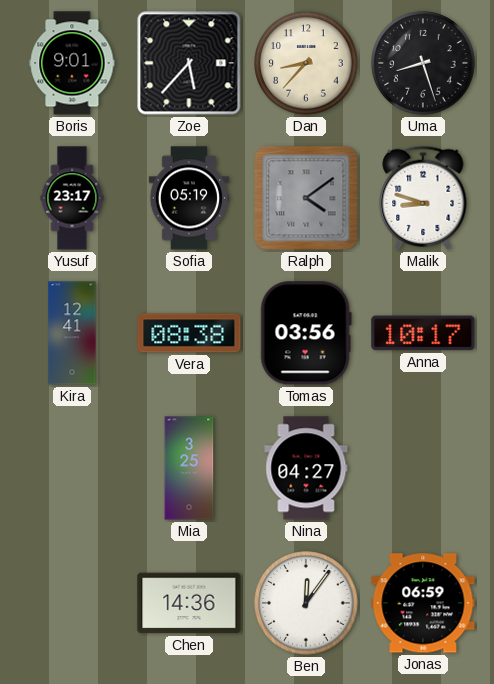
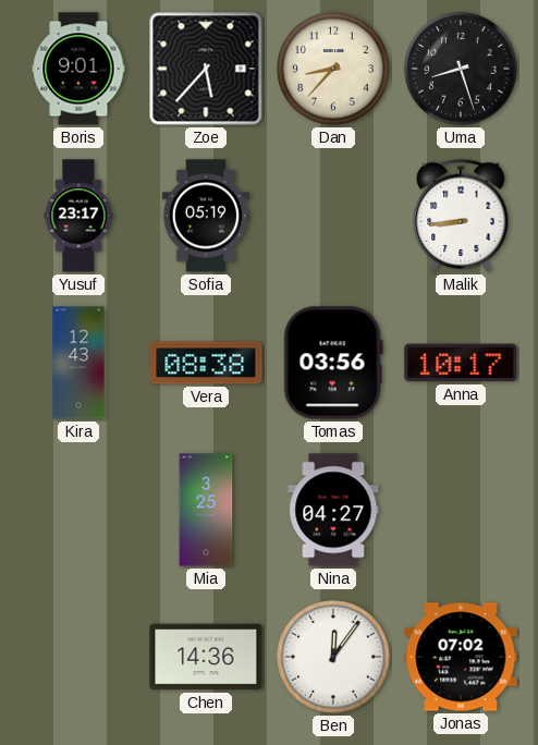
Ralph: 4:09 -> none
Malik: 8:48 -> 8:44
Kira: 12:41 -> 12:43
Jonas: 06:59 -> 07:02
